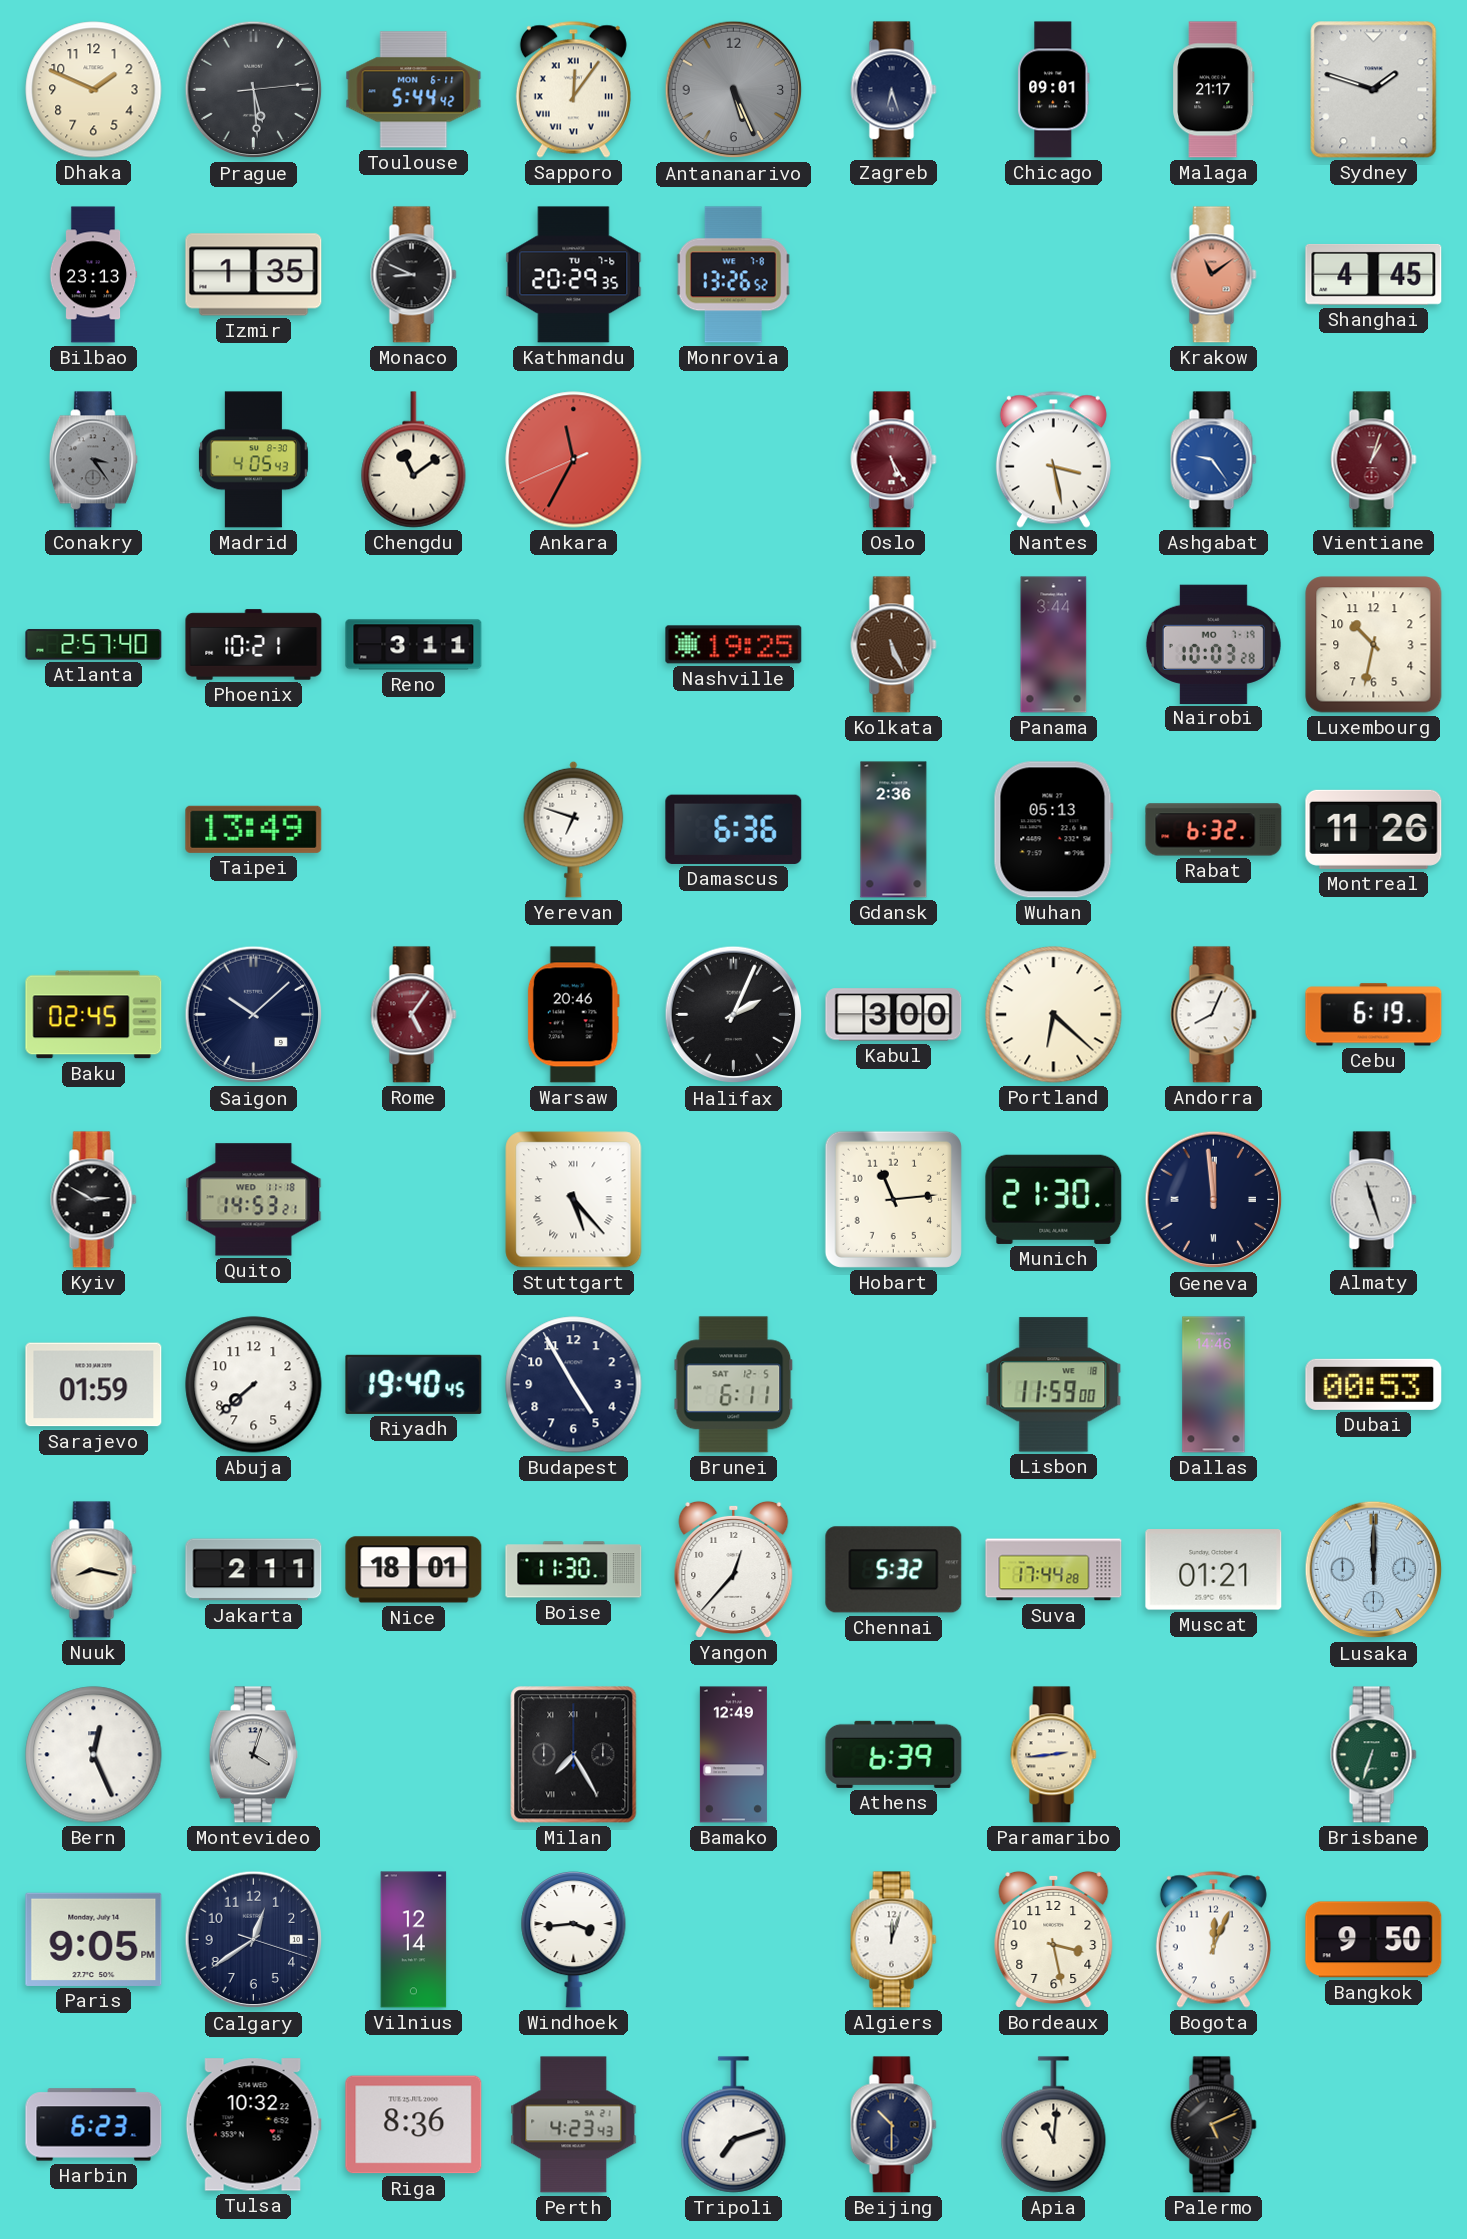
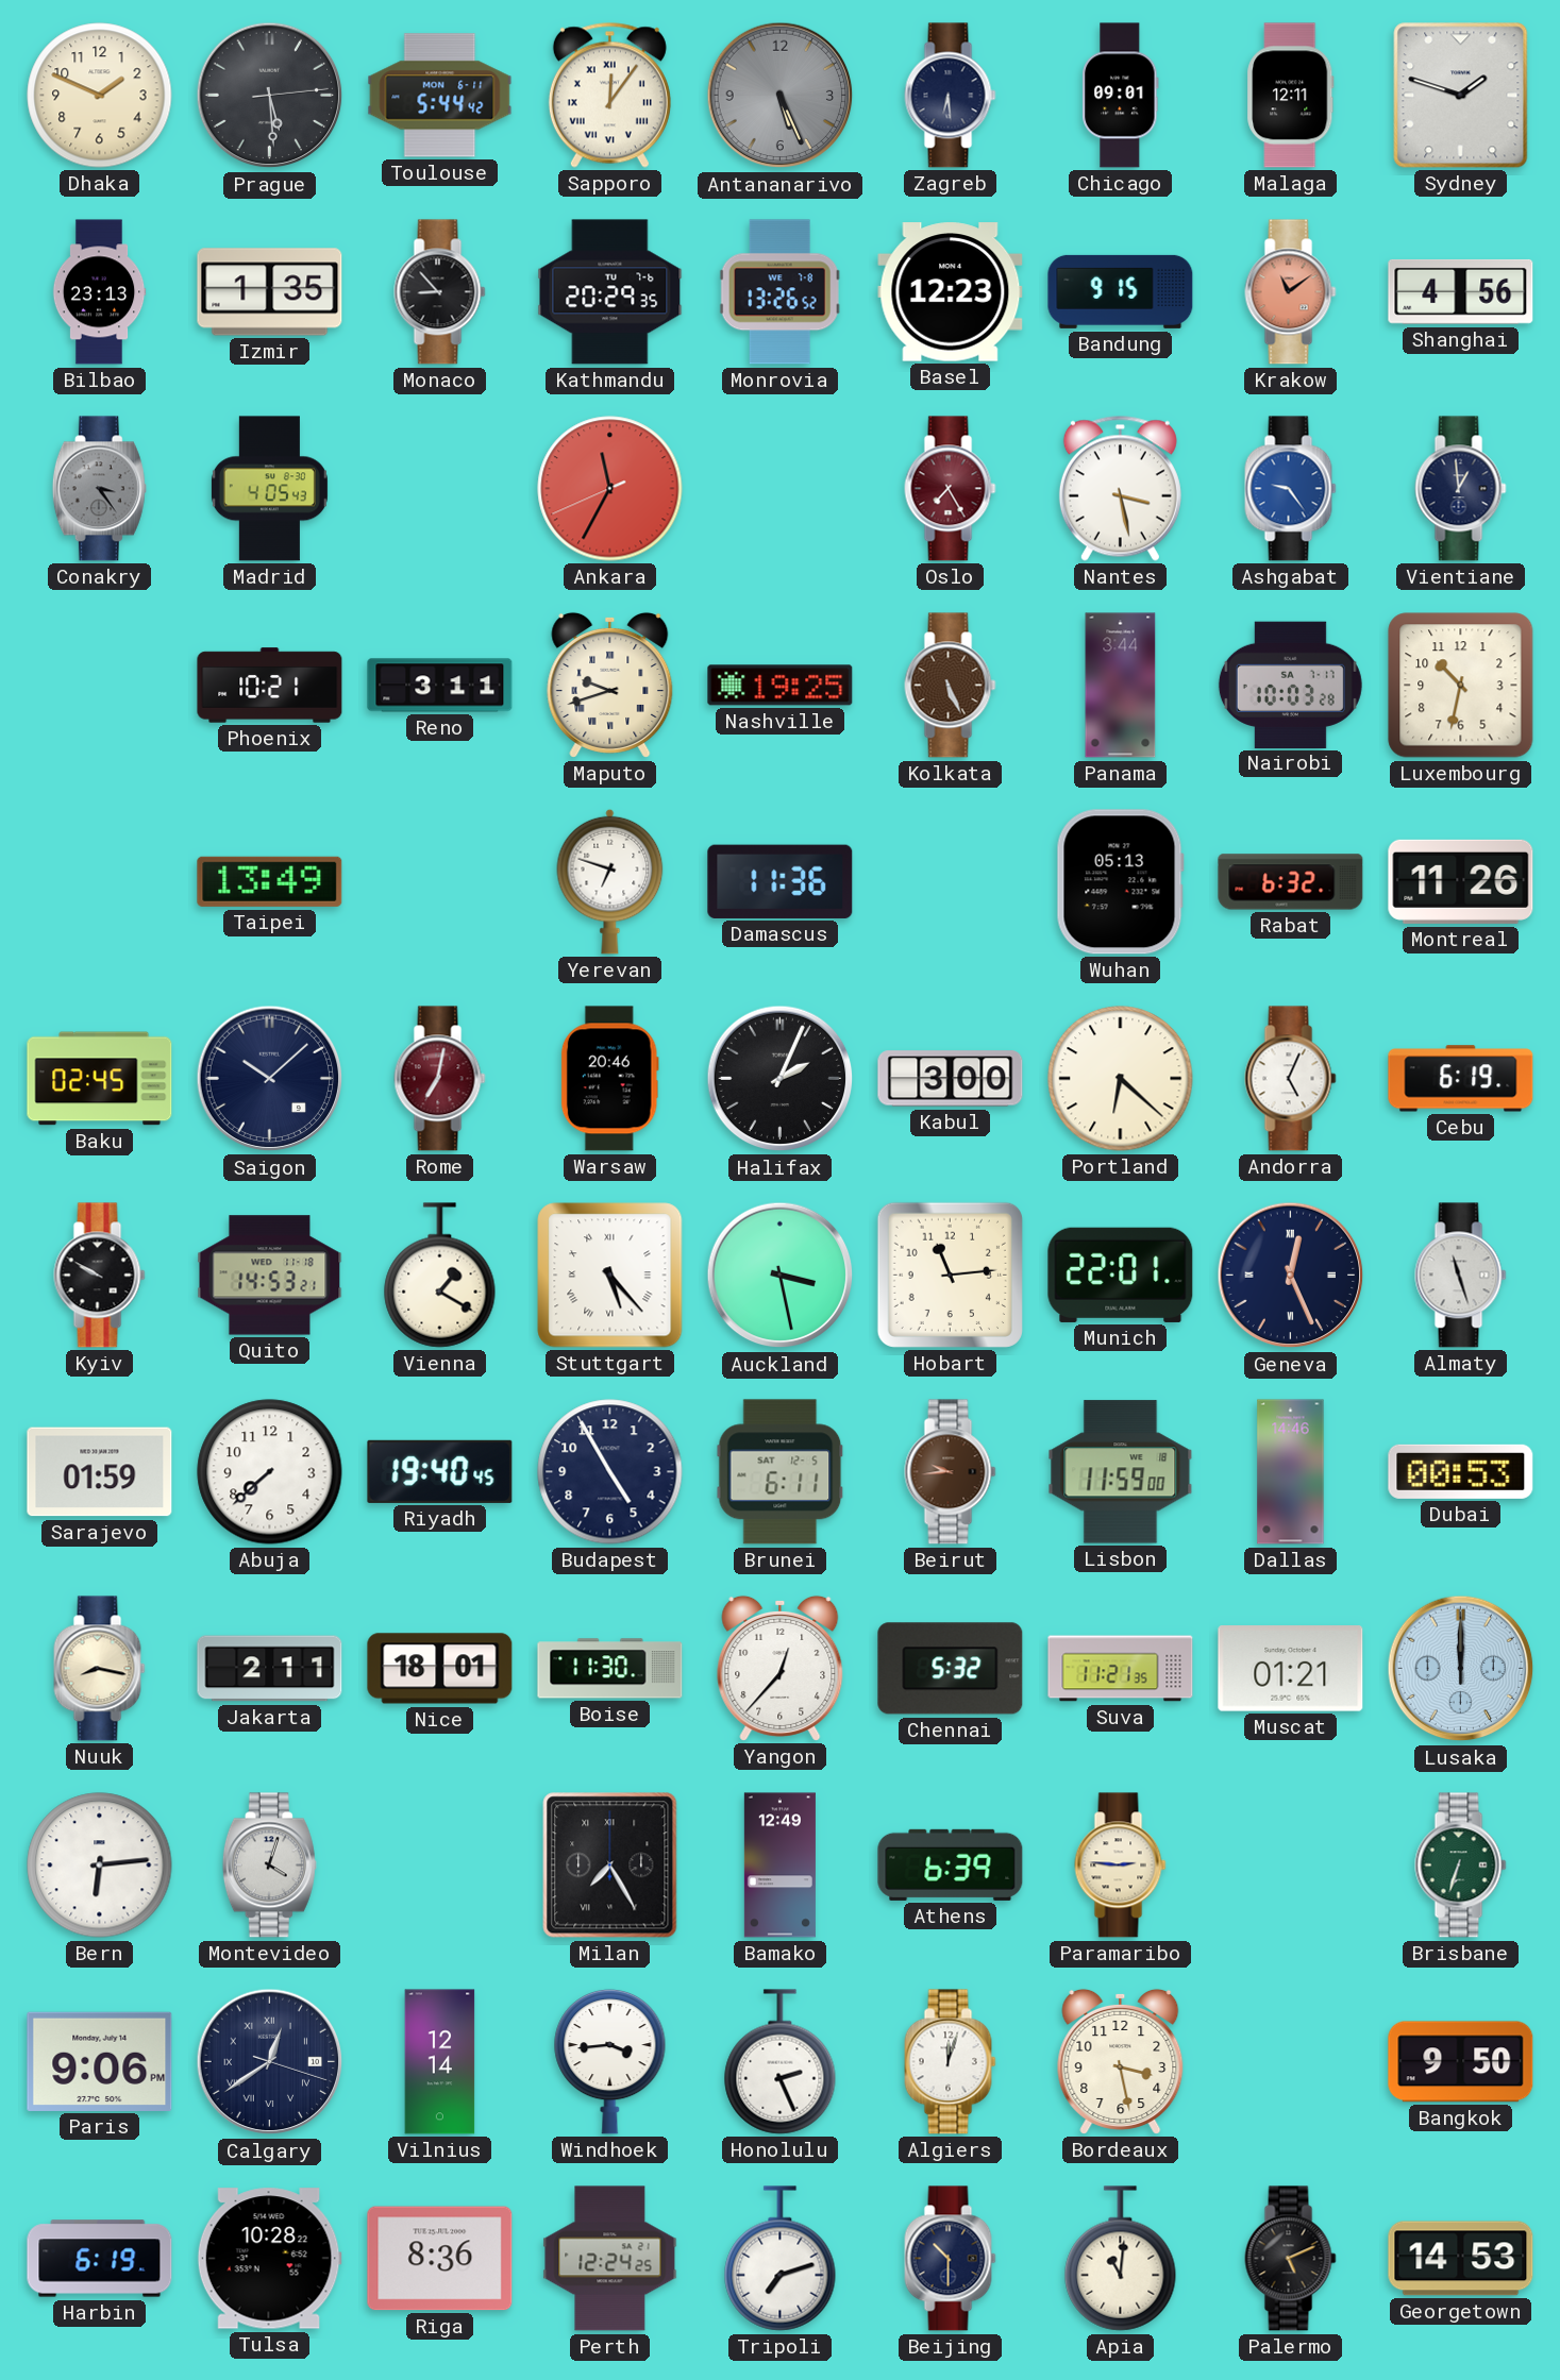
Zagreb: 6:27 -> 6:29
Malaga: 21:17 -> 12:11
Monaco: 8:49 -> 8:53
Basel: none -> 12:23
Bandung: none -> 9:15
Shanghai: 4:45 -> 4:56
Chengdu: 11:09 -> none
Oslo: 5:25 -> 7:25
Vientiane: 1:03 -> 12:59
Vientiane dial: burgundy -> navy
Atlanta: 2:57 -> none
Maputo: none -> 9:42
Nairobi date: MO 7-19 -> SA 7-17
Damascus: 6:36 -> 11:36
Gdansk: 2:36 -> none
Rome: 5:06 -> 7:02
Andorra: 8:04 -> 5:04
Kyiv: 2:50 -> 9:50
Vienna: none -> 1:20
Auckland: none -> 3:28
Munich: 21:30 -> 22:01
Geneva: 11:59 -> 12:26
Beirut: none -> 9:44
Suva: 17:44 -> 11:21
Bern: 12:26 -> 6:14
Paramaribo: 2:44 -> 2:46
Paris: 9:05 -> 9:06
Calgary numerals: Arabic -> Roman
Honolulu: none -> 2:26
Bogota: 12:04 -> none
Harbin: 6:23 -> 6:19
Tulsa: 10:32 -> 10:28
Perth: 4:23 -> 12:24
Georgetown: none -> 14:53
